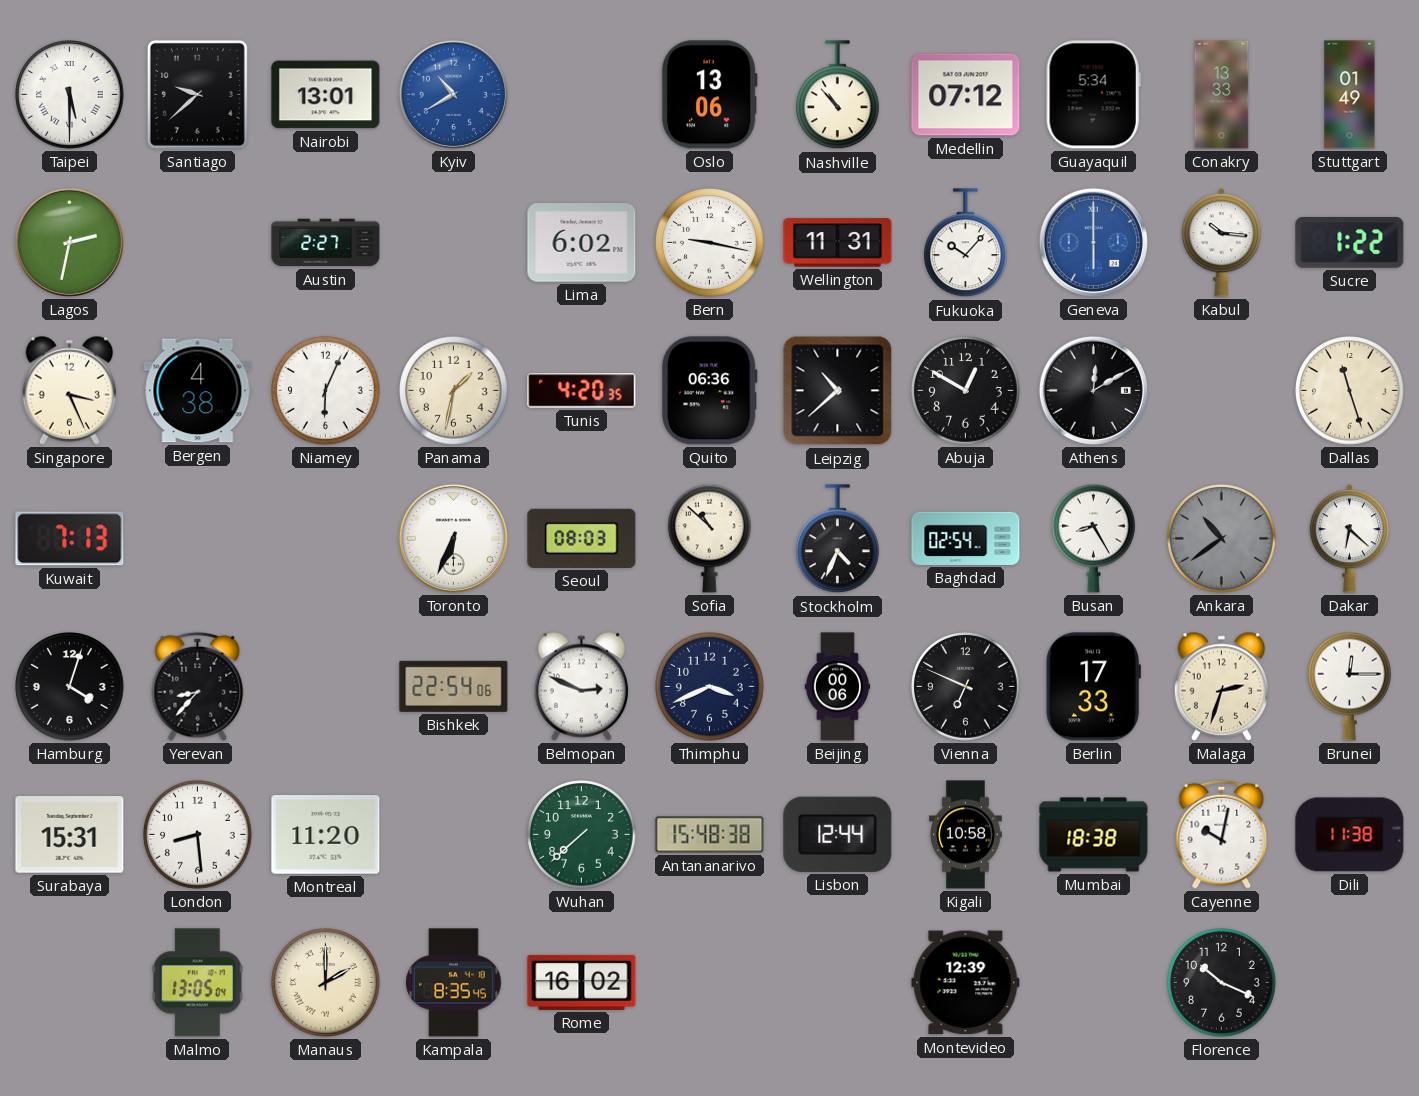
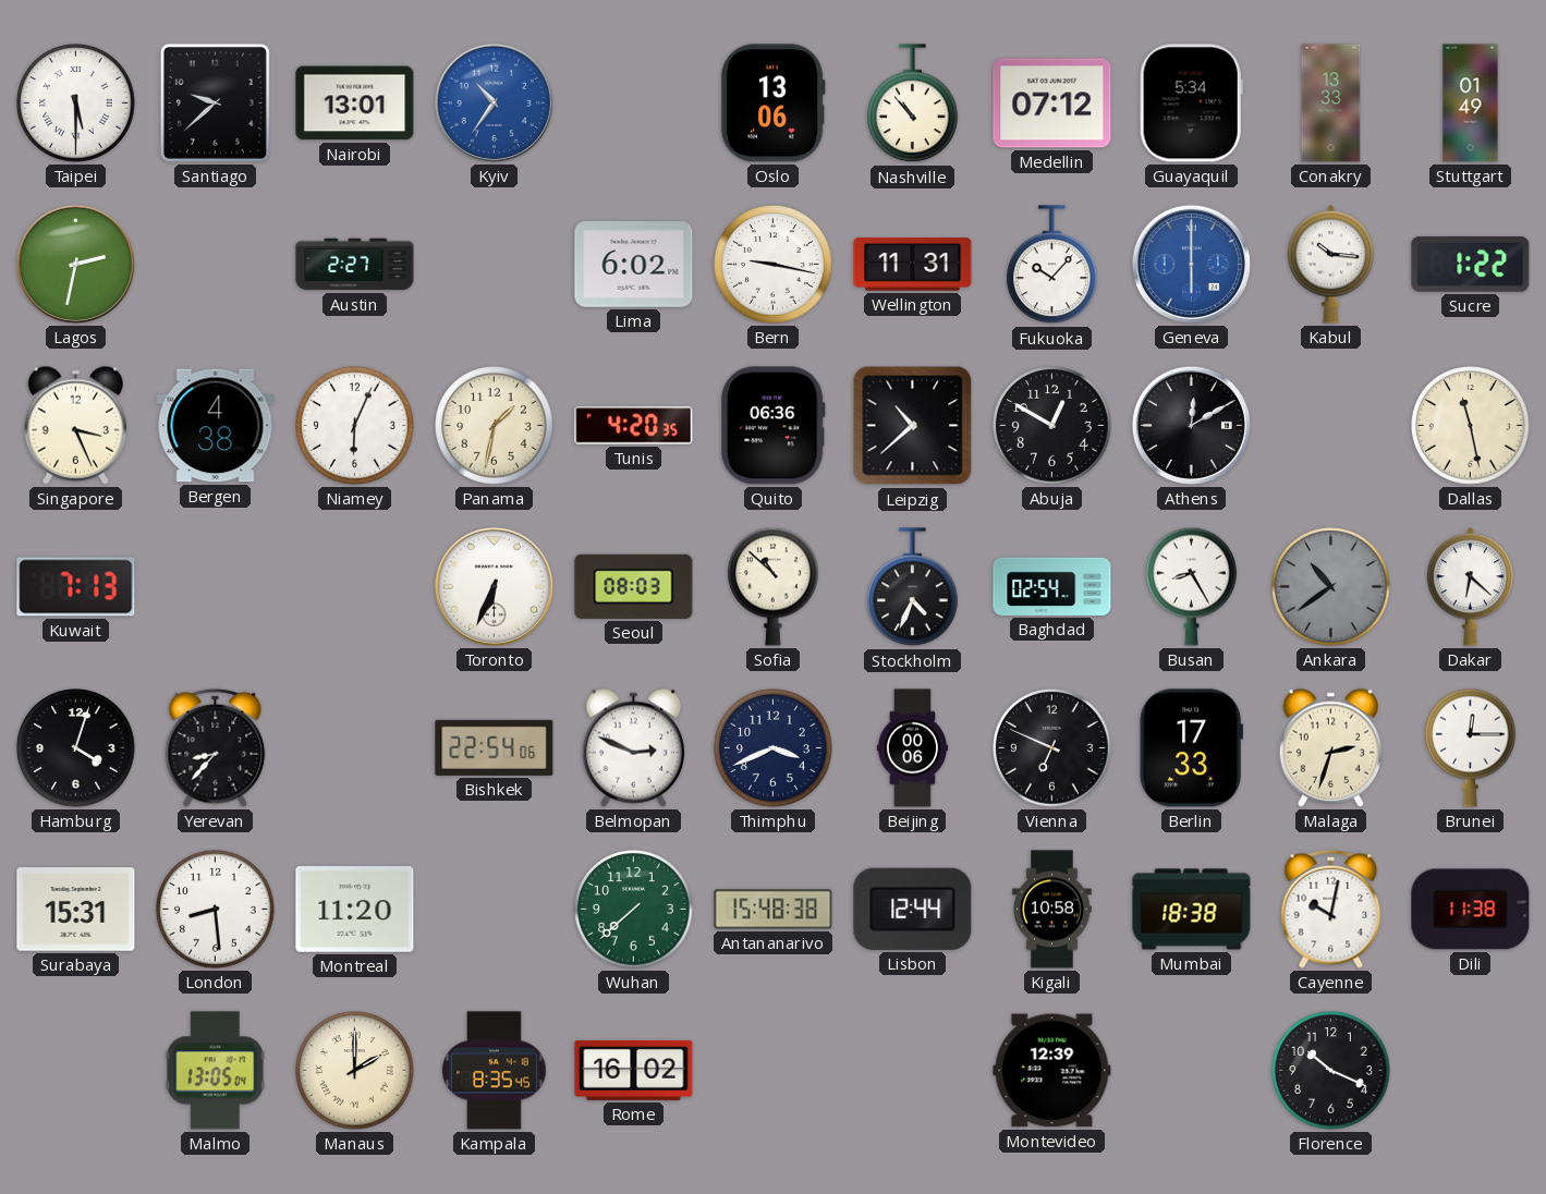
Kyiv: 10:40 -> 10:36
Dallas: 11:27 -> 11:28
